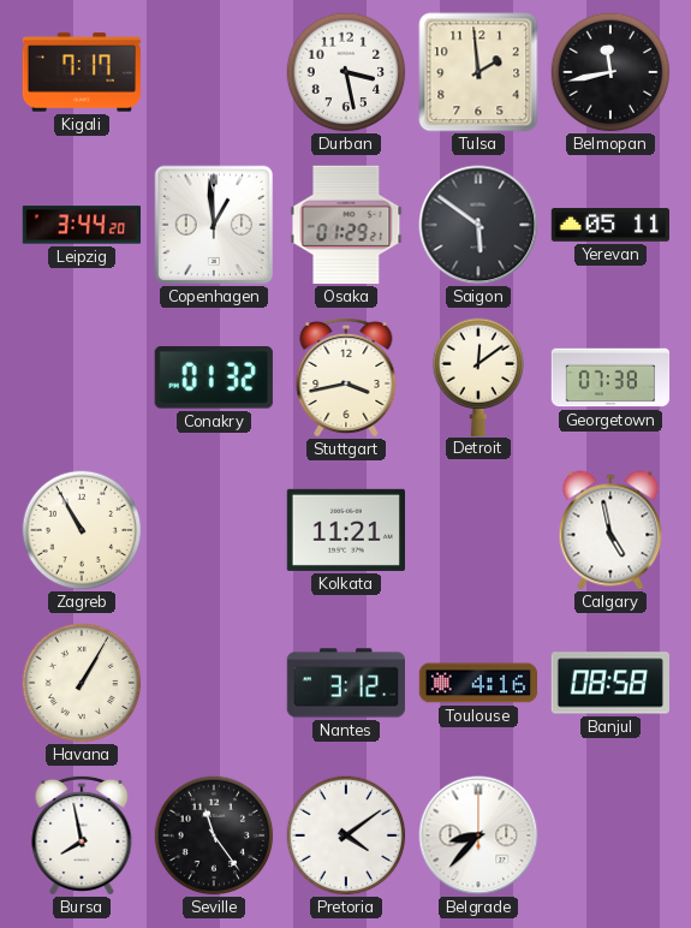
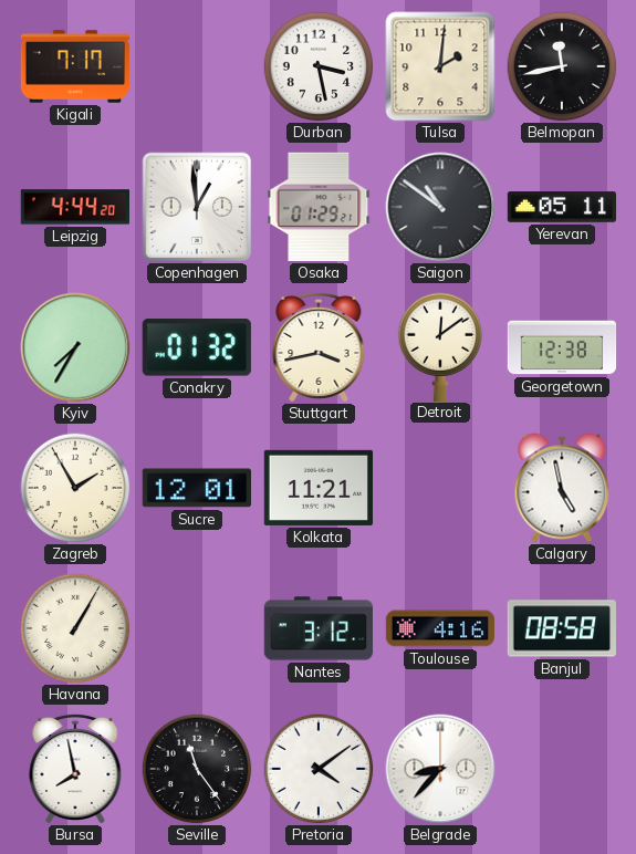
Tulsa: 1:59 -> 2:01
Leipzig: 3:44 -> 4:44
Saigon: 5:51 -> 10:51
Kyiv: none -> 7:35
Georgetown: 07:38 -> 12:38
Zagreb: 10:55 -> 1:55
Sucre: none -> 12:01
